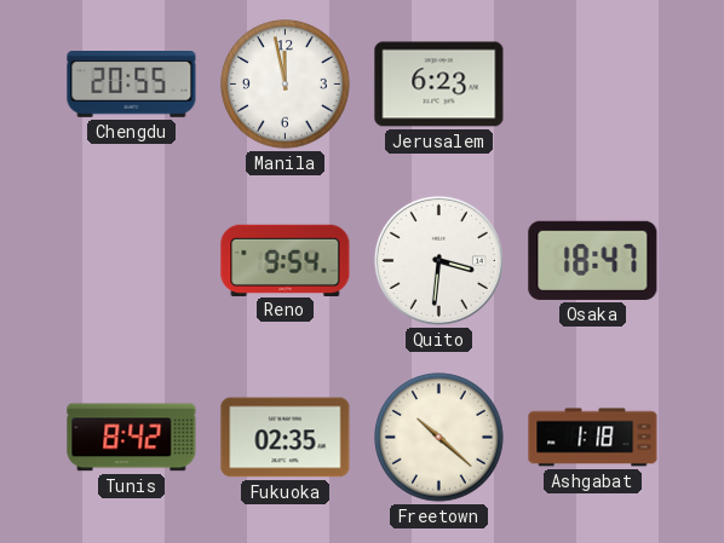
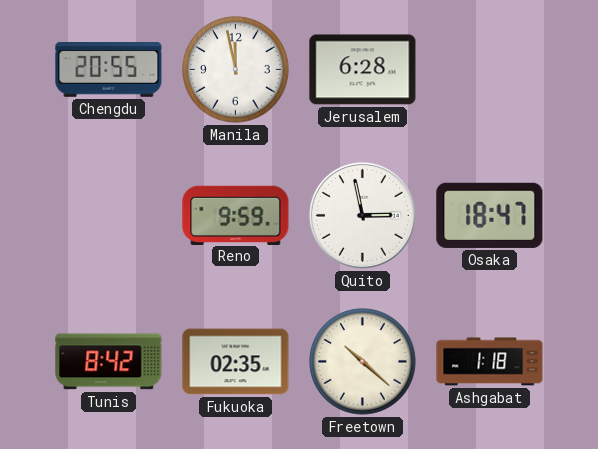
Jerusalem: 6:23 -> 6:28
Reno: 9:54 -> 9:59
Quito: 3:31 -> 2:58
